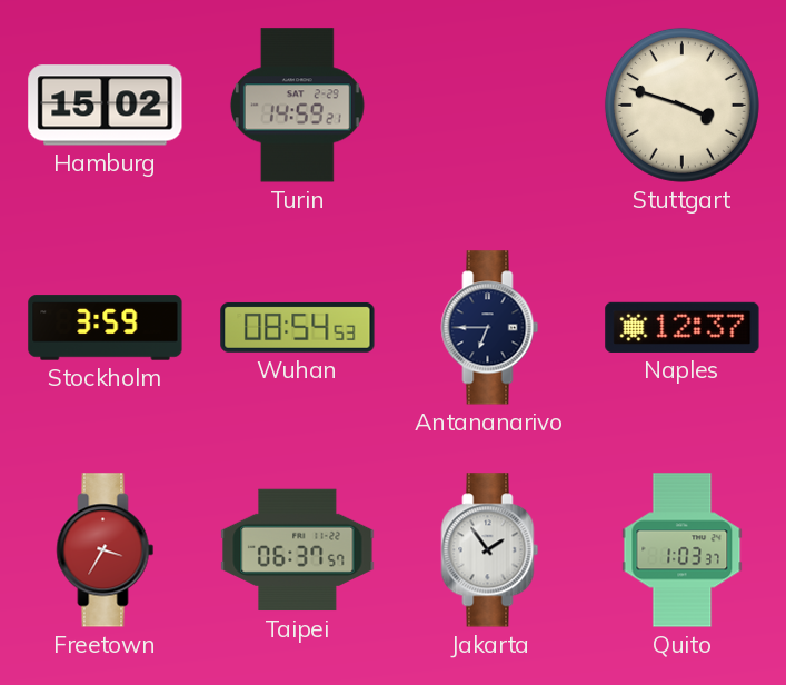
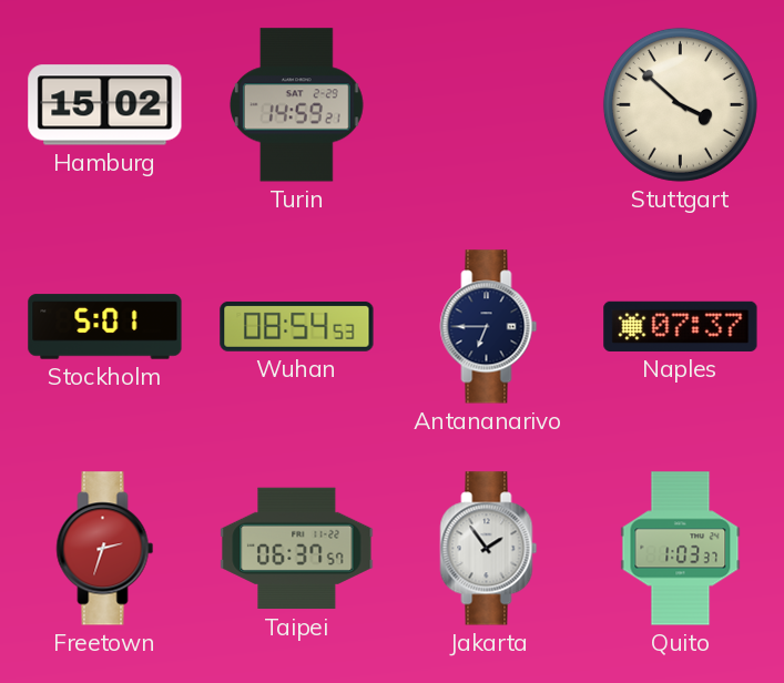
Stuttgart: 3:48 -> 3:52
Stockholm: 3:59 -> 5:01
Naples: 12:37 -> 07:37
Freetown: 3:35 -> 2:33
